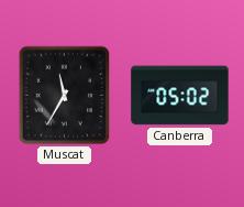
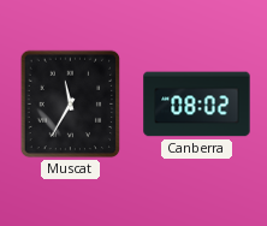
Canberra: 05:02 -> 08:02
